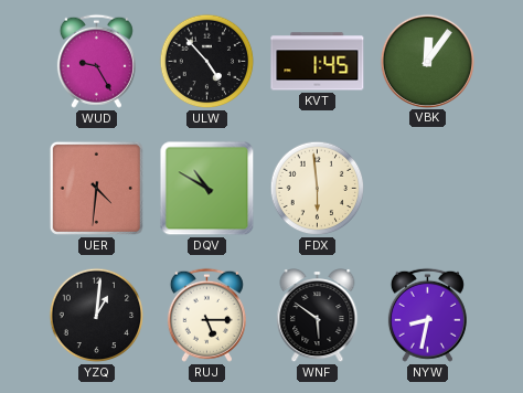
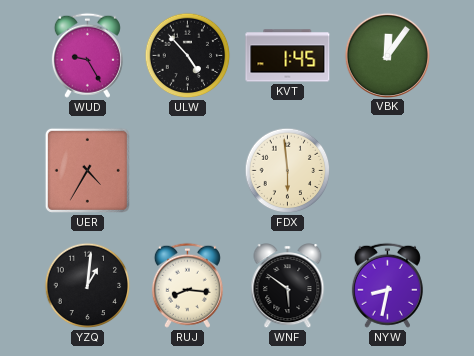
UER: 4:31 -> 4:35
DQV: 10:50 -> none
RUJ: 5:15 -> 8:16
